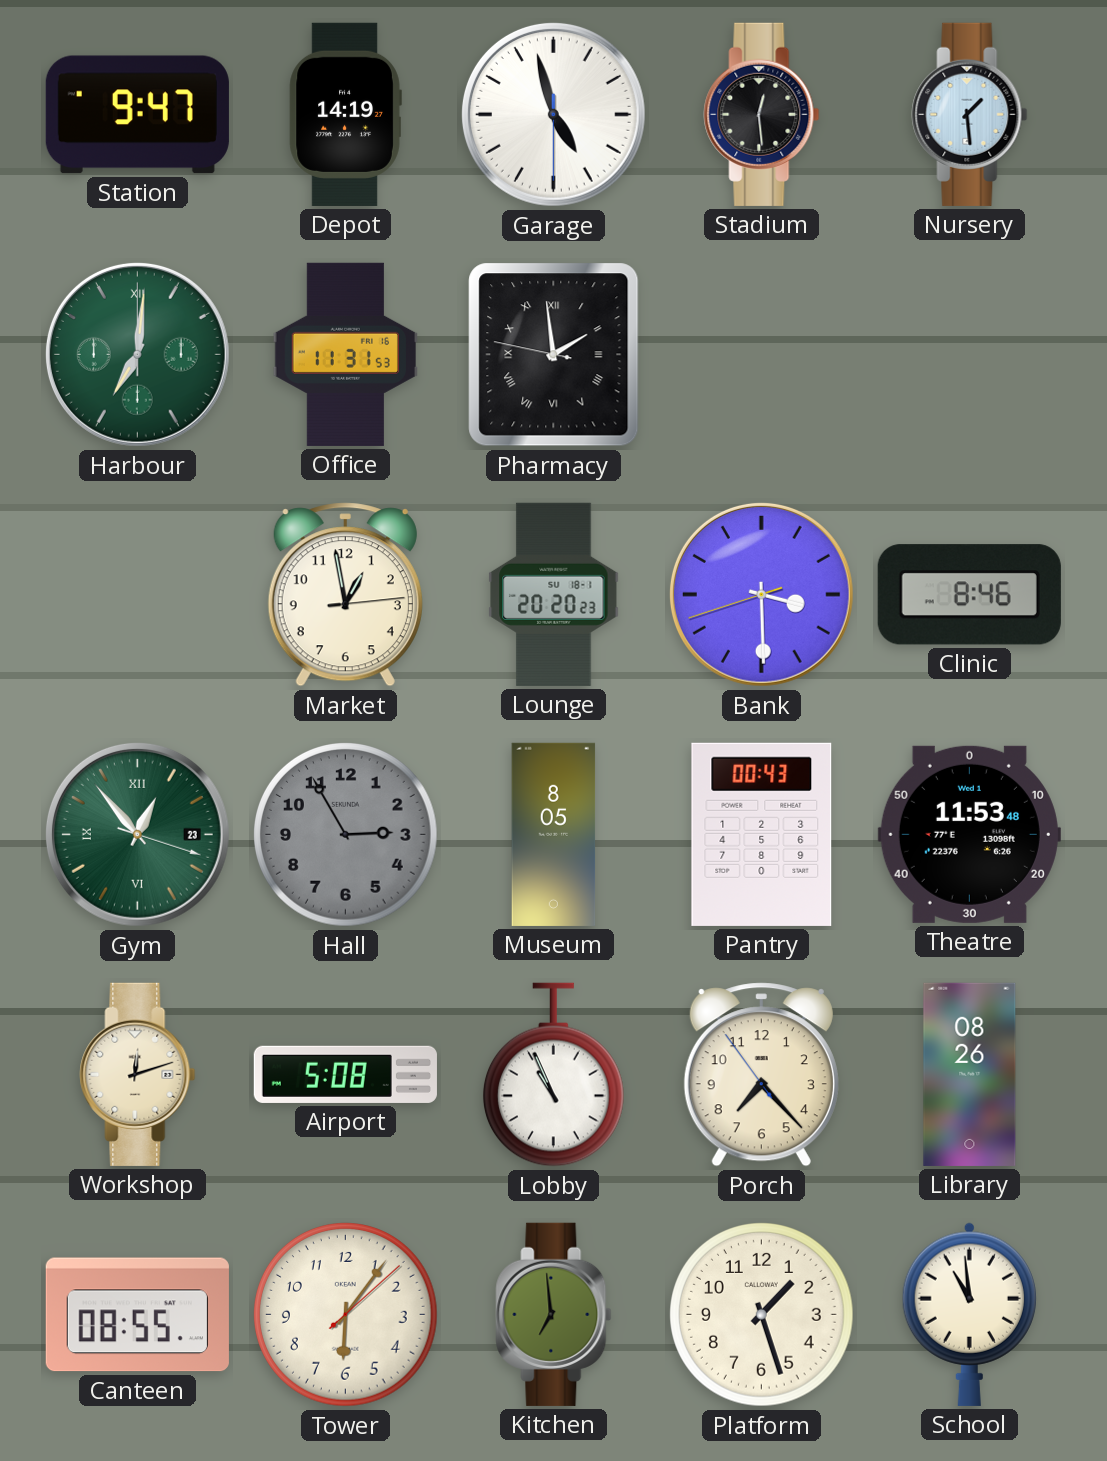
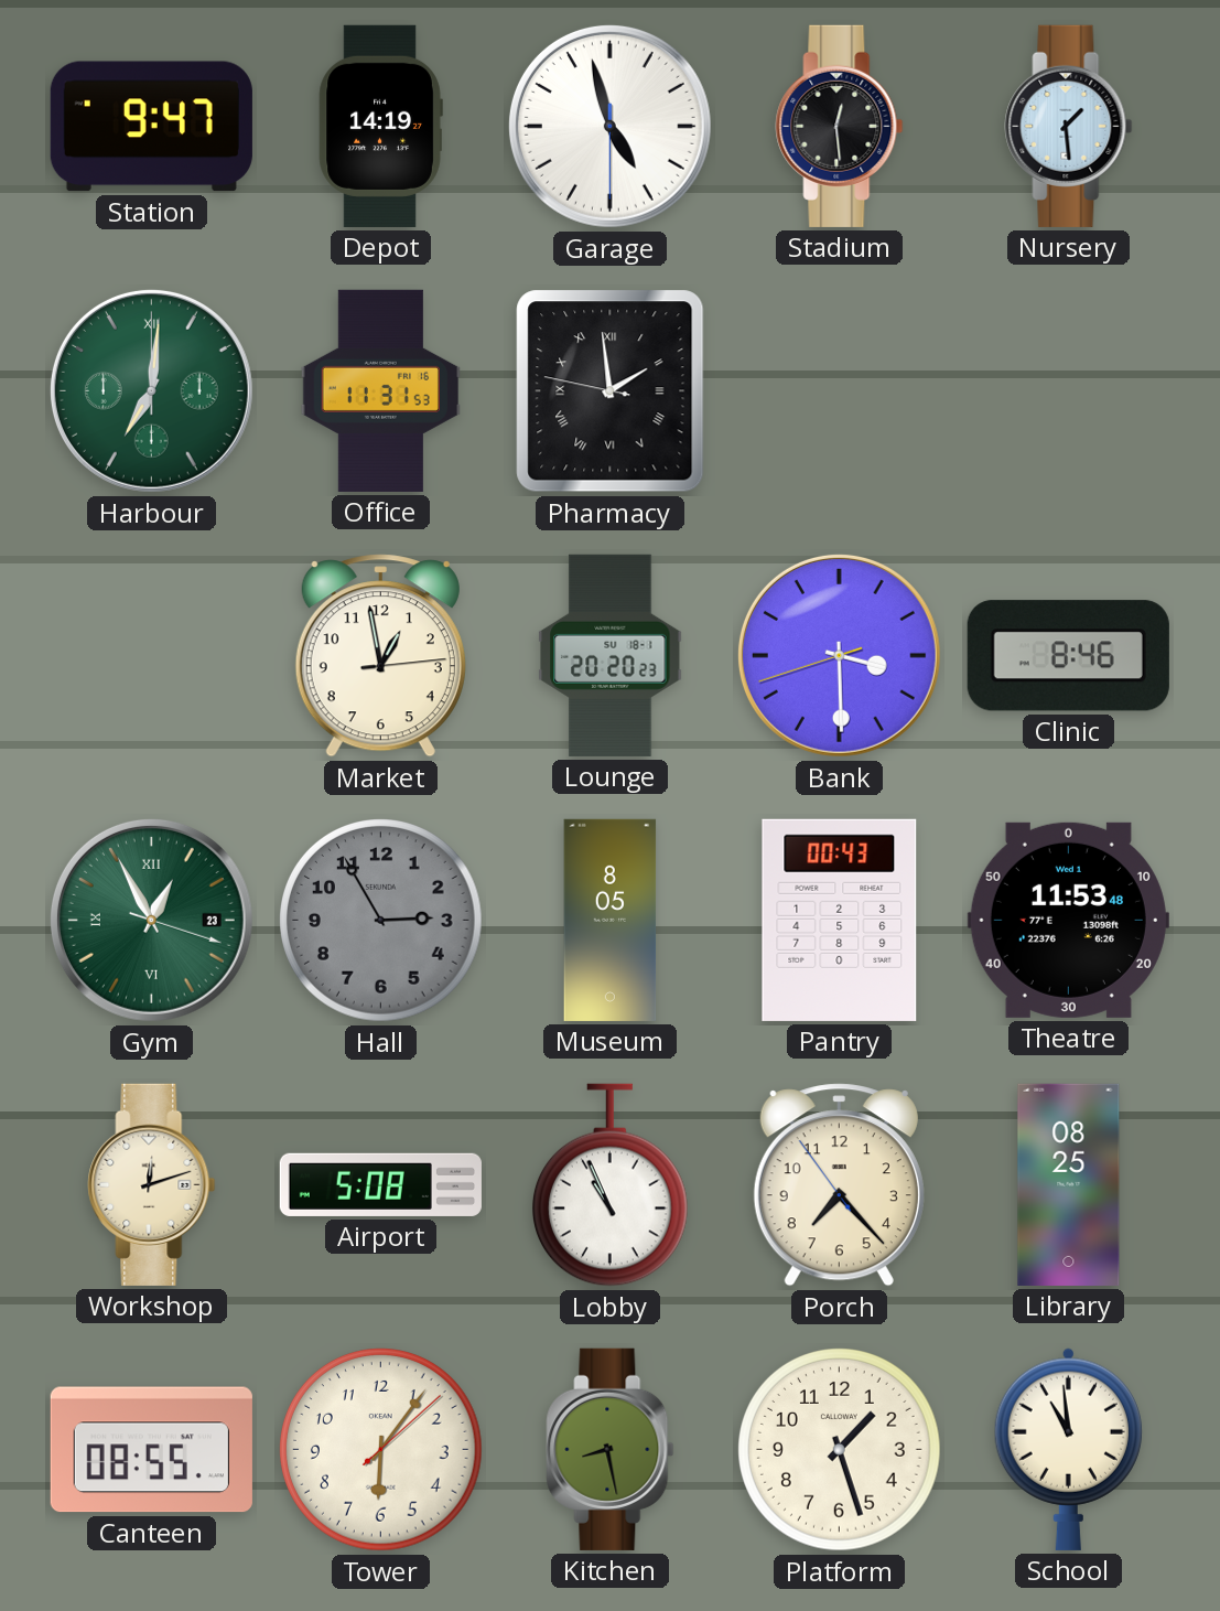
Gym: 12:53 -> 12:55
Library: 08:26 -> 08:25
Kitchen: 6:59 -> 8:28
